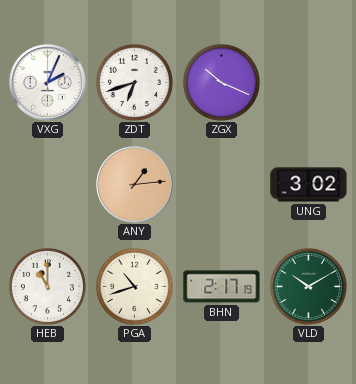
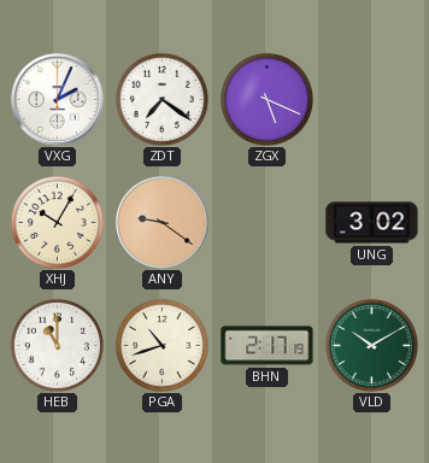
ZDT: 6:42 -> 7:21
ZGX: 10:19 -> 5:19
XHJ: none -> 10:05
ANY: 1:14 -> 9:21
